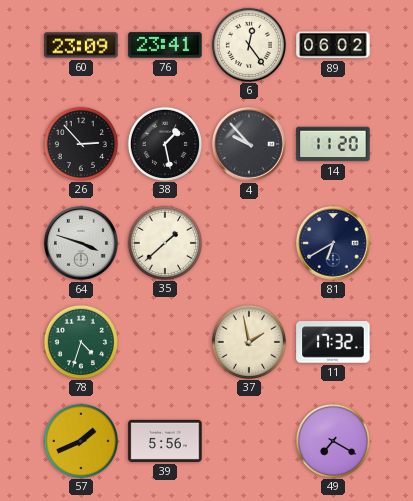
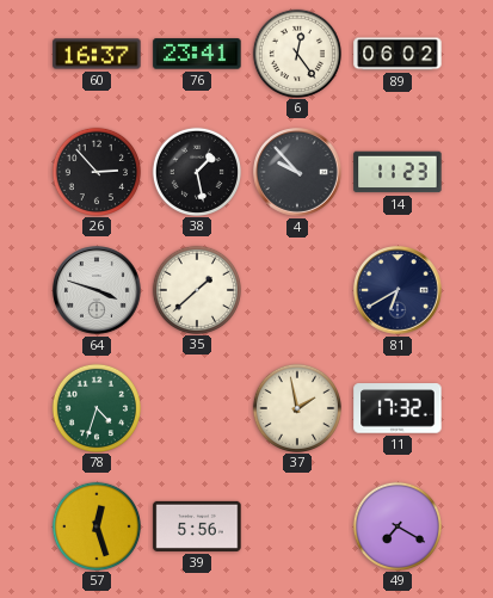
60: 23:09 -> 16:37
14: 11:20 -> 11:23
57: 1:41 -> 12:27
